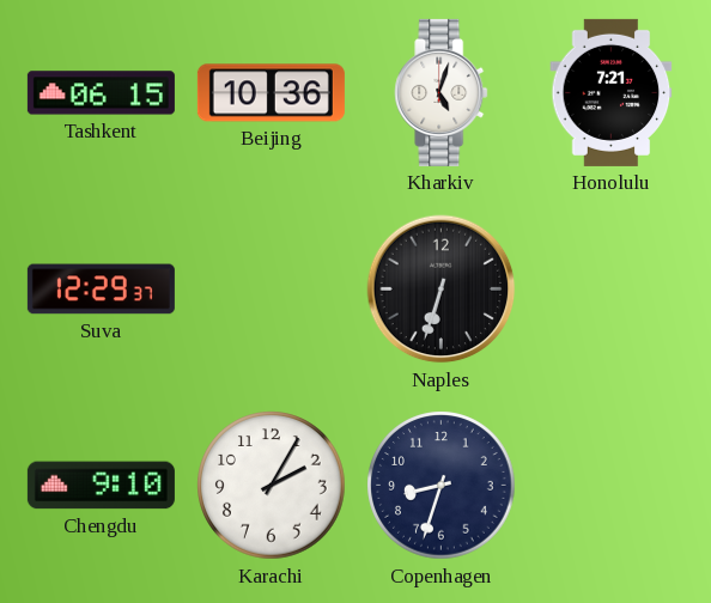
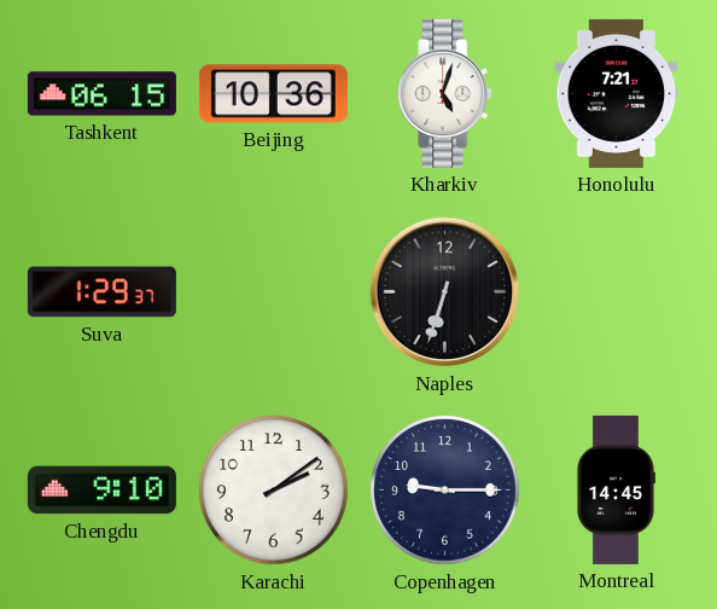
Suva: 12:29 -> 1:29
Karachi: 2:05 -> 2:09
Copenhagen: 8:33 -> 9:15
Montreal: none -> 14:45
